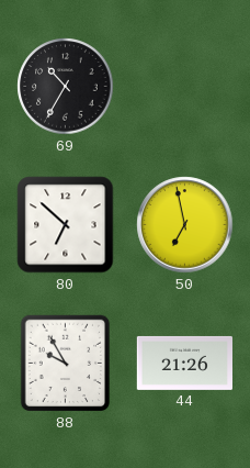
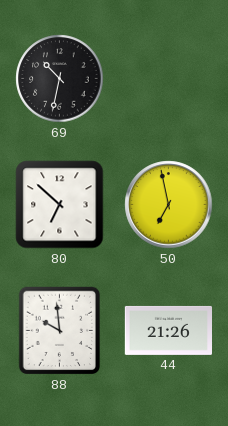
69: 10:35 -> 10:32
88: 9:55 -> 9:59
